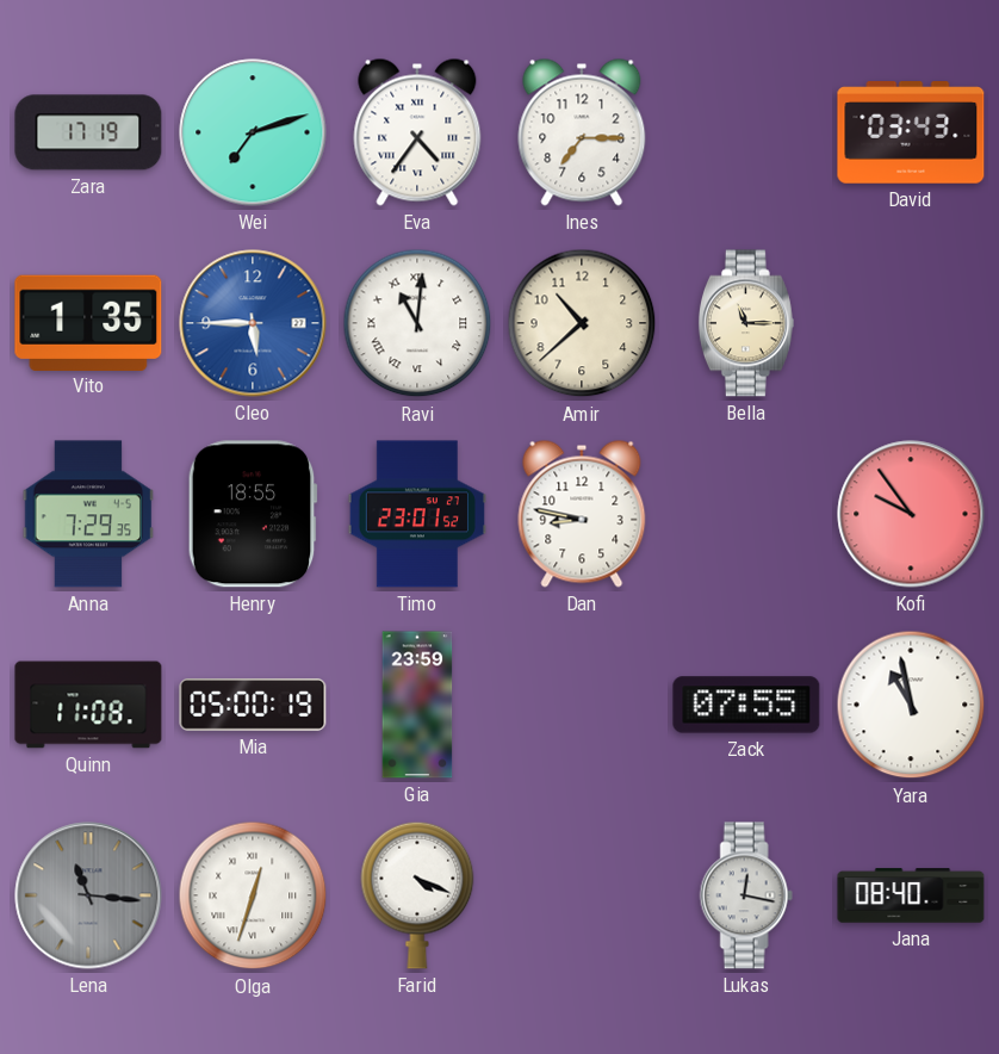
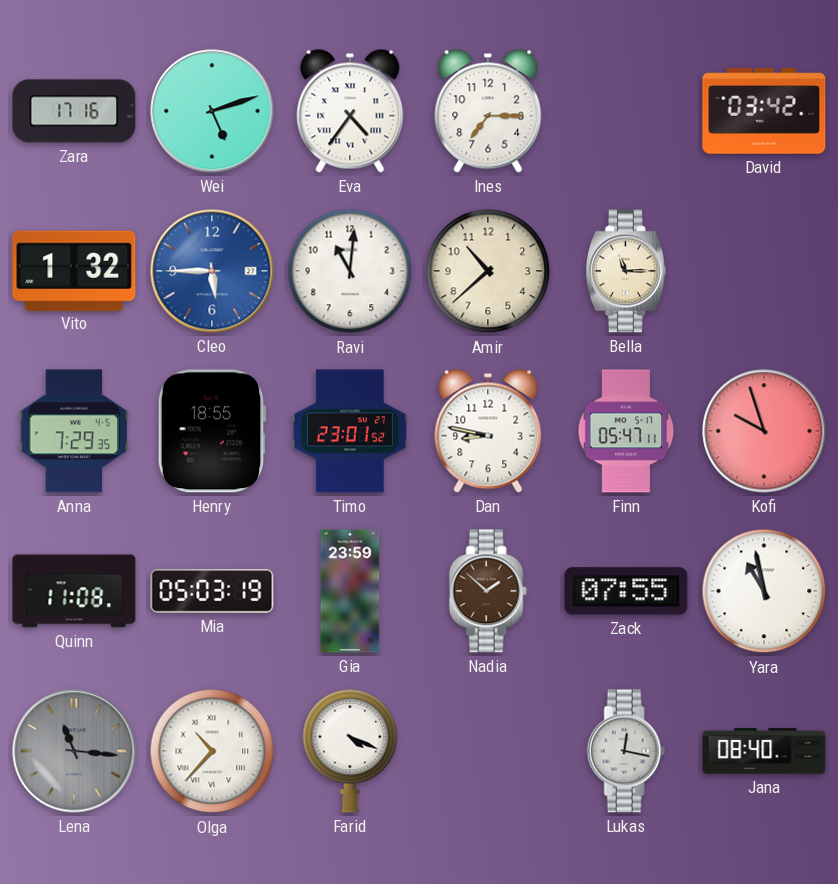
Zara: 17:19 -> 17:16
Wei: 7:12 -> 5:12
David: 03:43 -> 03:42
Vito: 1:35 -> 1:32
Ravi numerals: Roman -> Arabic
Finn: none -> 05:47
Kofi: 9:54 -> 9:57
Mia: 05:00 -> 05:03
Nadia: none -> 1:52
Olga: 12:33 -> 10:37
